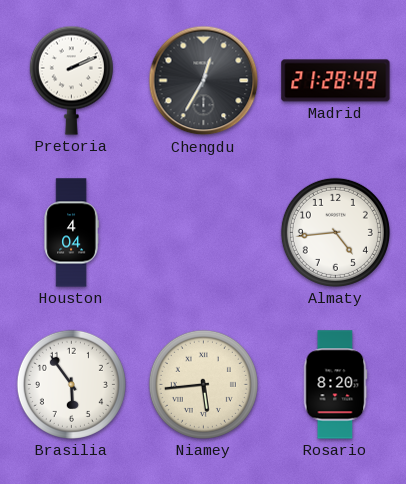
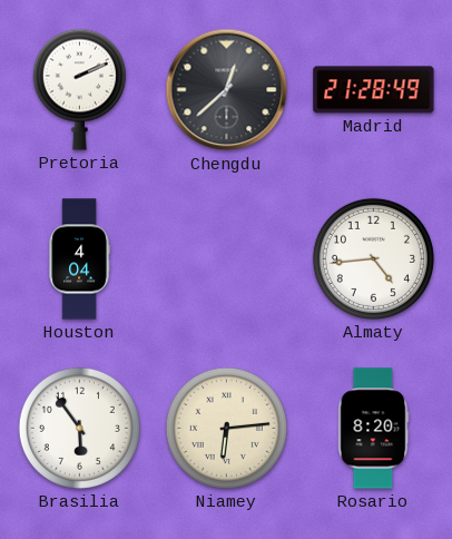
Chengdu: 12:35 -> 12:38
Niamey: 5:44 -> 6:14
